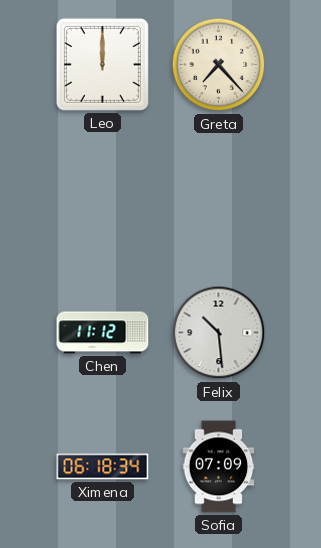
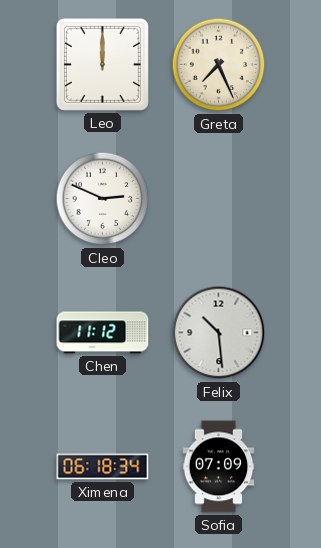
Greta: 7:23 -> 7:26
Cleo: none -> 2:49
